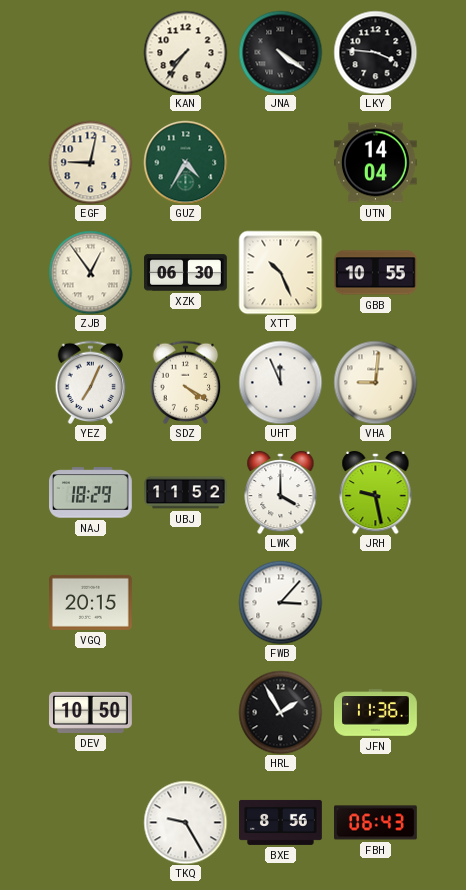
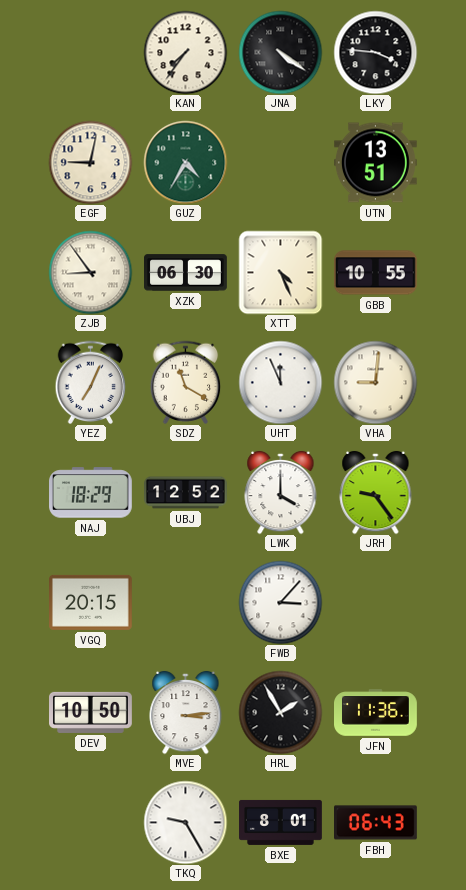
UTN: 14:04 -> 13:51
ZJB: 12:54 -> 8:54
XTT: 10:26 -> 4:26
SDZ: 4:20 -> 11:20
UBJ: 11:52 -> 12:52
JRH: 9:28 -> 9:24
MVE: none -> 3:14
BXE: 8:56 -> 8:01
